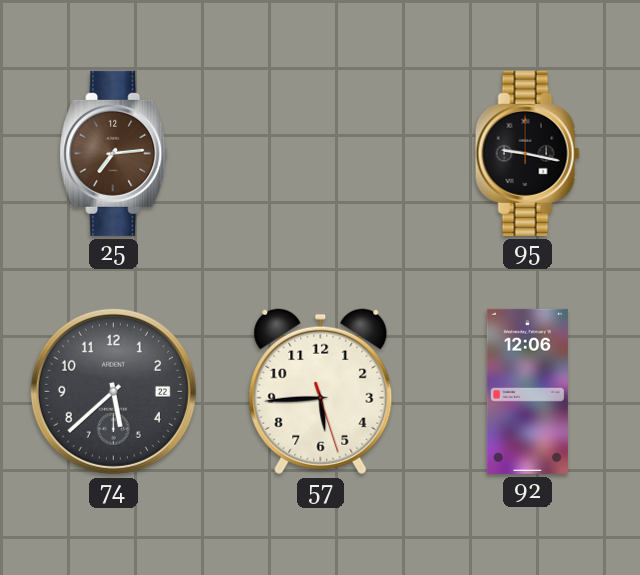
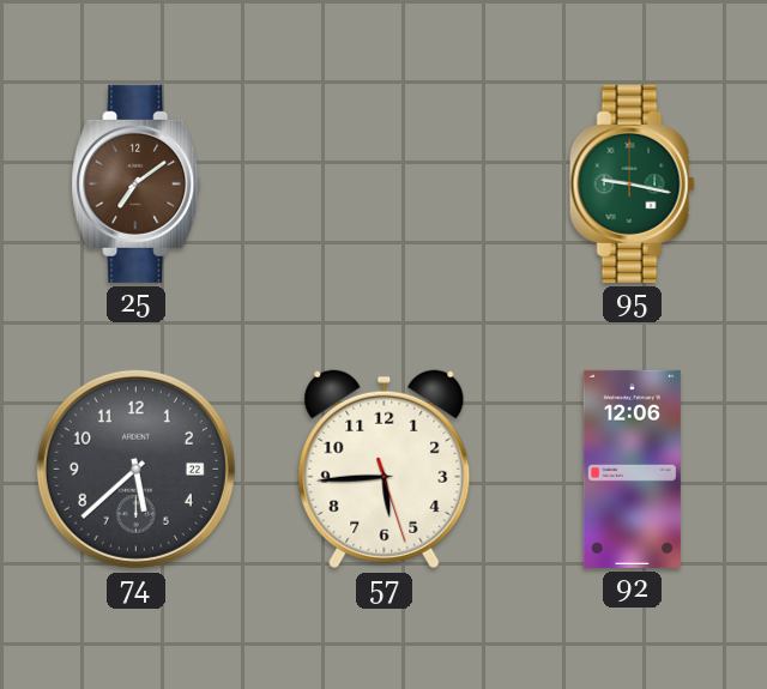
25: 7:14 -> 7:09
95 dial: black -> green
